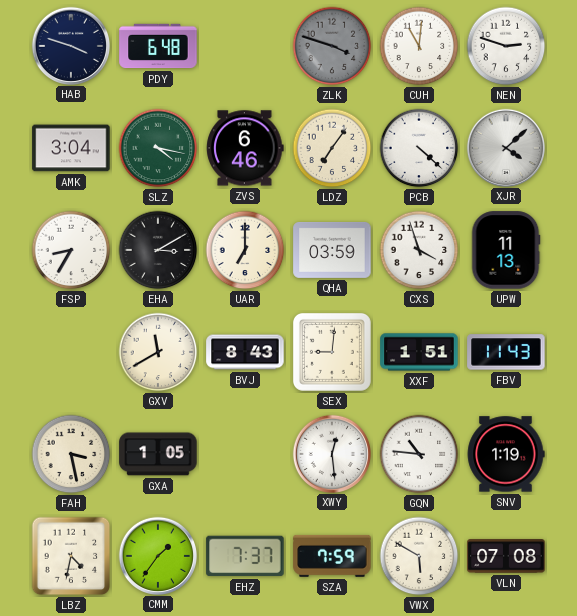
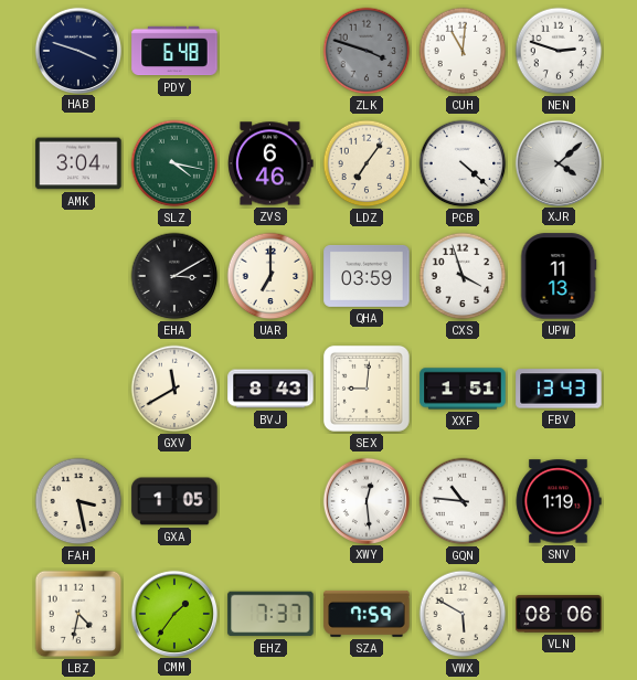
FSP: 8:35 -> none
FBV: 11:43 -> 13:43
VLN: 07:08 -> 08:06
